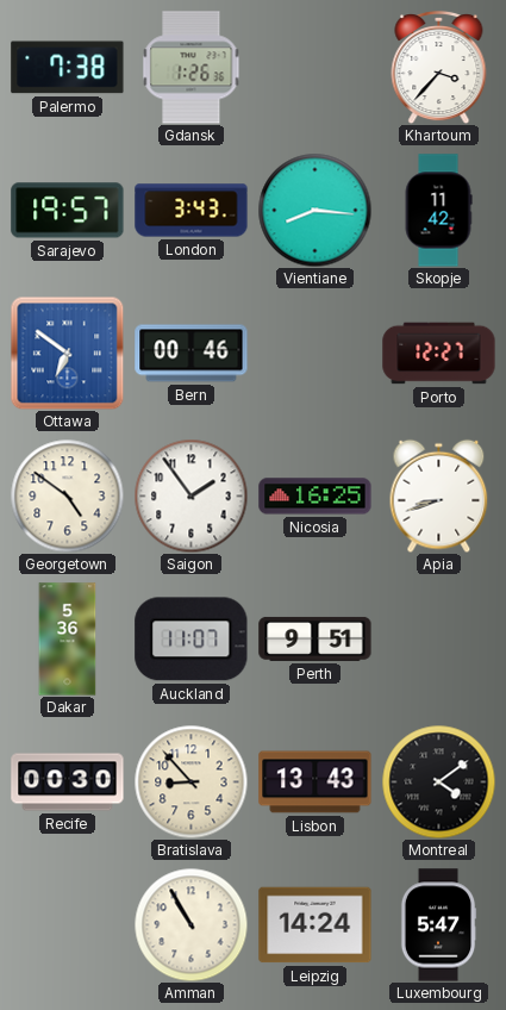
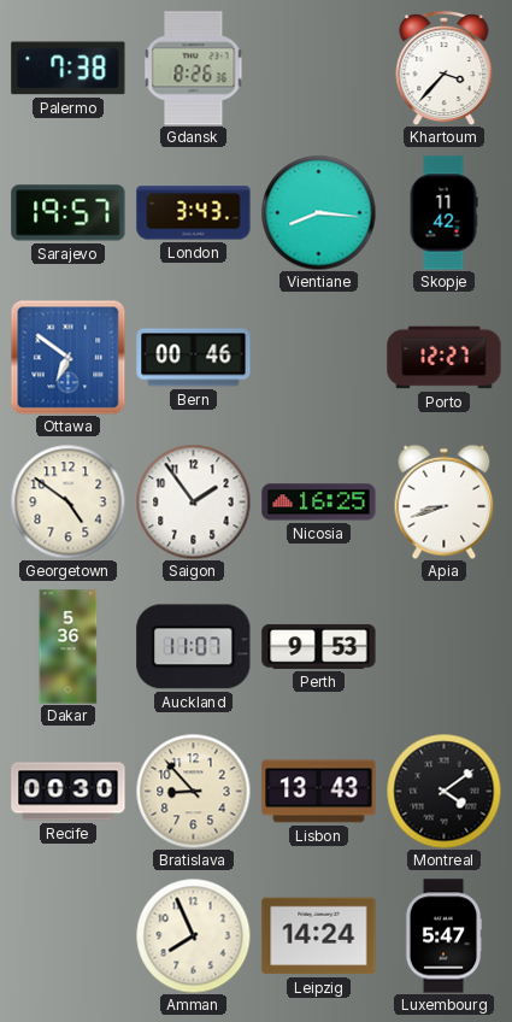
Gdansk: 1:26 -> 8:26
Perth: 9:51 -> 9:53
Amman: 10:55 -> 7:56
